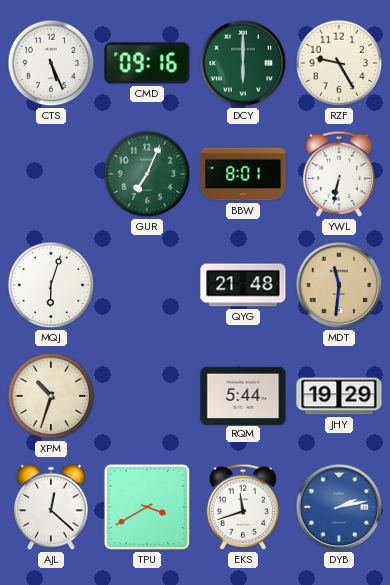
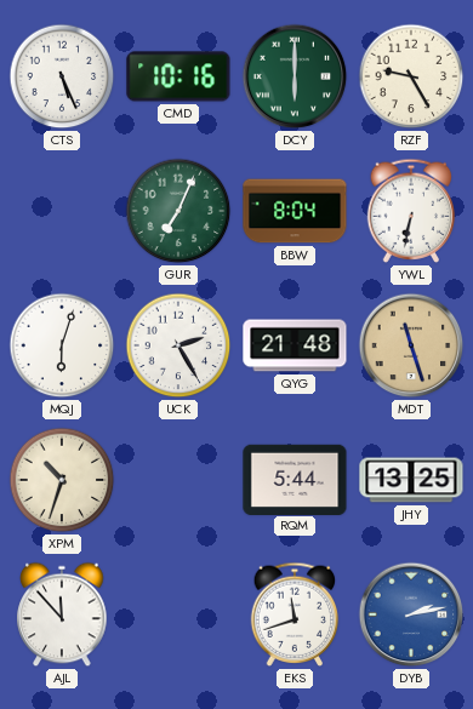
CMD: 09:16 -> 10:16
BBW: 8:01 -> 8:04
UCK: none -> 2:25
MDT: 11:31 -> 11:27
JHY: 19:29 -> 13:25
AJL: 12:22 -> 11:53
TPU: 3:40 -> none
